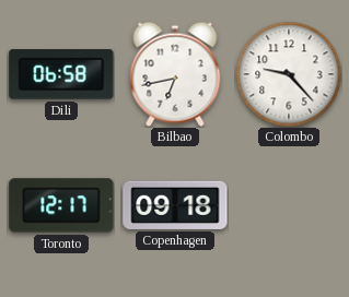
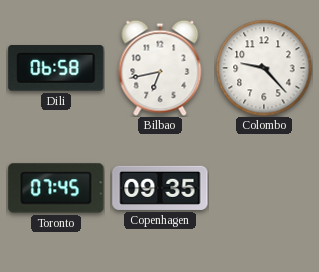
Toronto: 12:17 -> 07:45
Copenhagen: 09:18 -> 09:35
